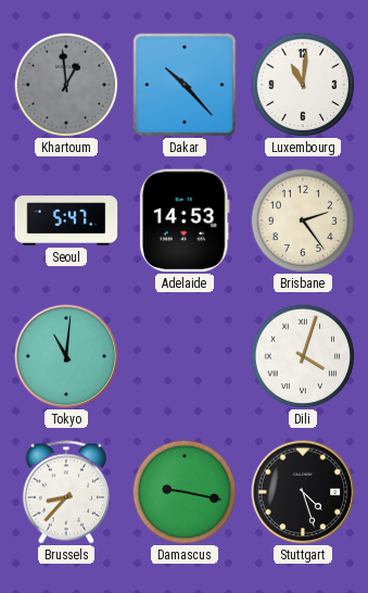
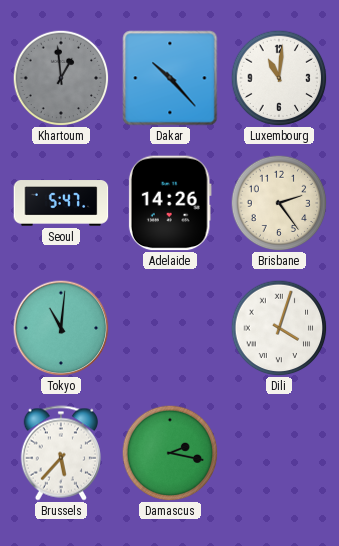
Adelaide: 14:53 -> 14:26
Brussels: 8:37 -> 5:37
Damascus: 9:17 -> 2:17
Stuttgart: 4:27 -> none
